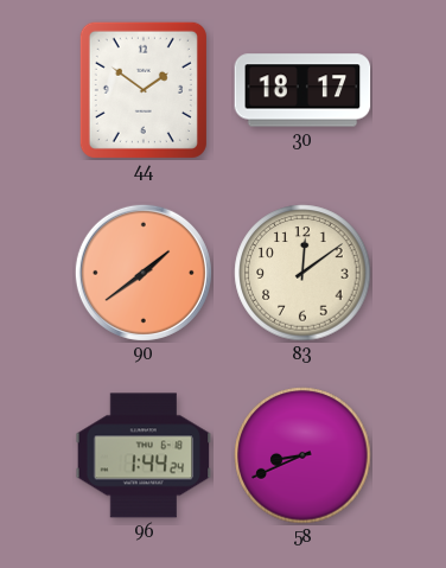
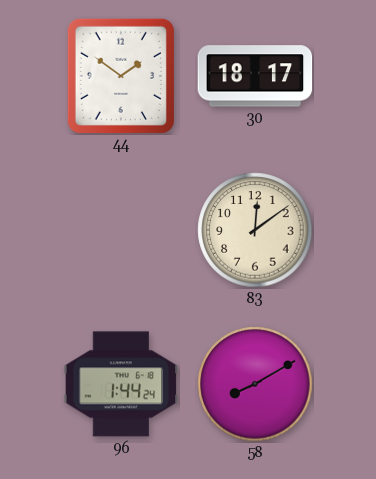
90: 1:39 -> none
58: 8:41 -> 8:10
